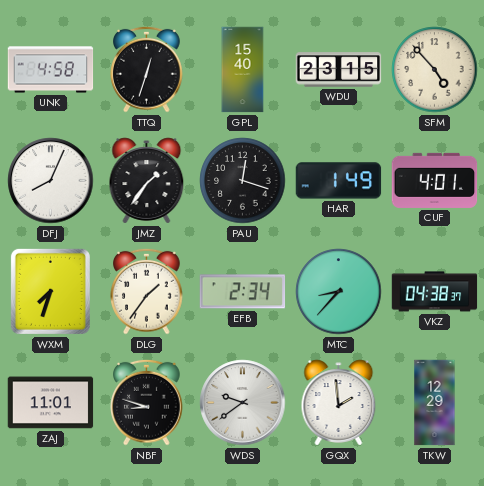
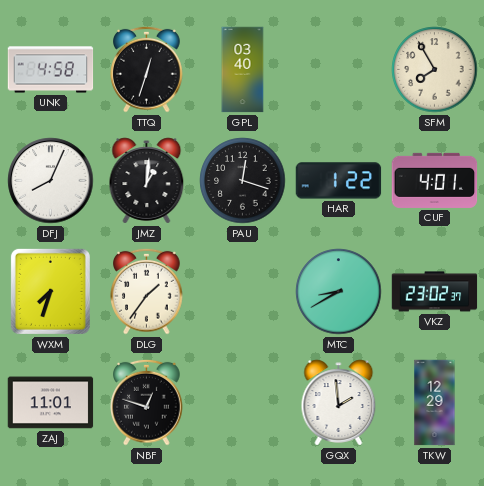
GPL: 15:40 -> 03:40
WDU: 23:15 -> none
SFM: 4:53 -> 7:55
JMZ: 1:36 -> 1:01
HAR: 1:49 -> 1:22
EFB: 2:34 -> none
MTC: 8:37 -> 8:40
VKZ: 04:38 -> 23:02
NBF: 8:48 -> 12:48
WDS: 9:39 -> none
